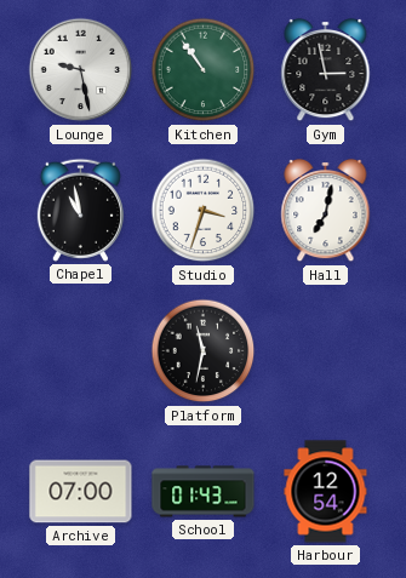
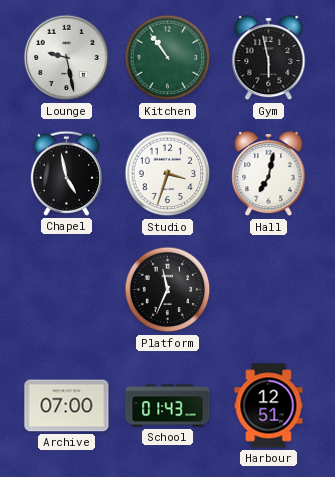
Gym: 2:58 -> 5:58
Chapel: 10:58 -> 4:58
Platform: 11:32 -> 11:34
Harbour: 12:54 -> 12:51
